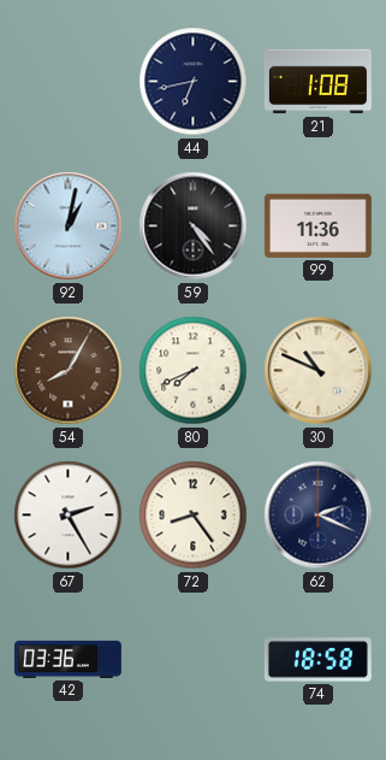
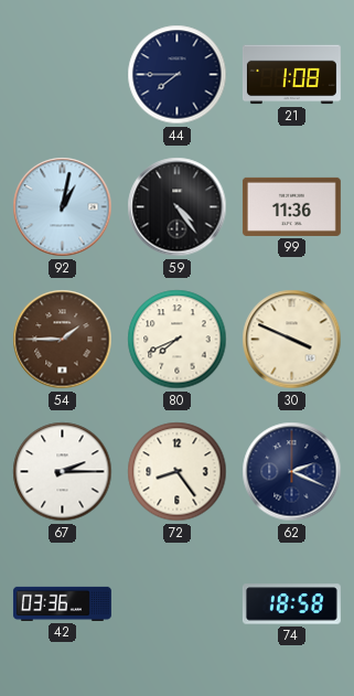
44: 6:43 -> 7:45
54: 8:05 -> 1:45
30: 10:49 -> 3:49
67: 2:25 -> 2:15
